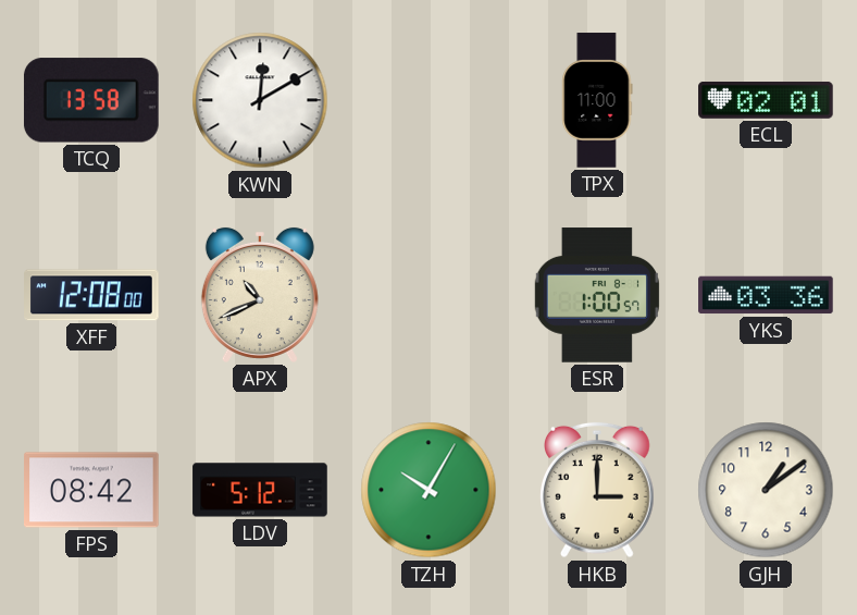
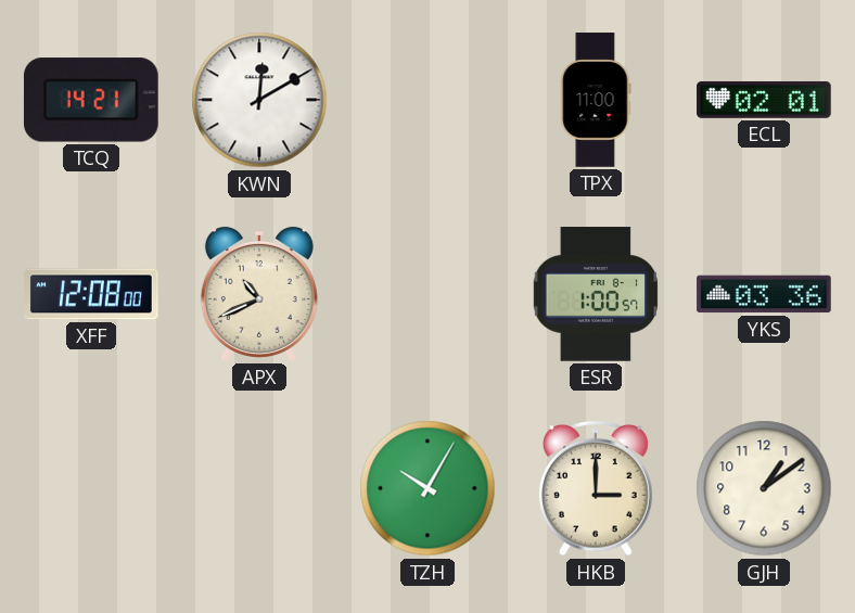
TCQ: 13:58 -> 14:21
FPS: 08:42 -> none
LDV: 5:12 -> none
